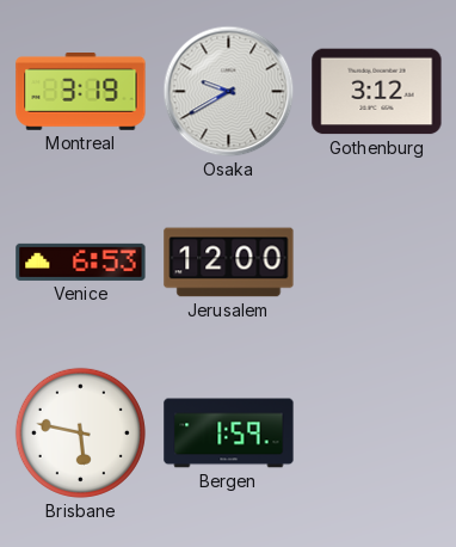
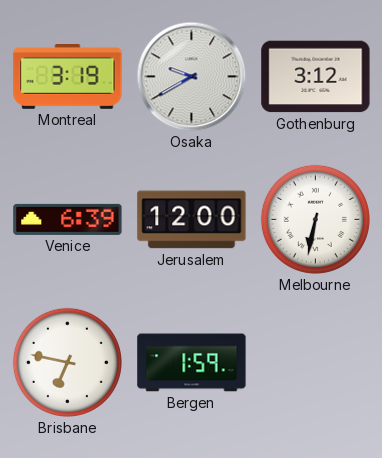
Venice: 6:53 -> 6:39
Melbourne: none -> 6:32
Brisbane: 5:47 -> 6:47
